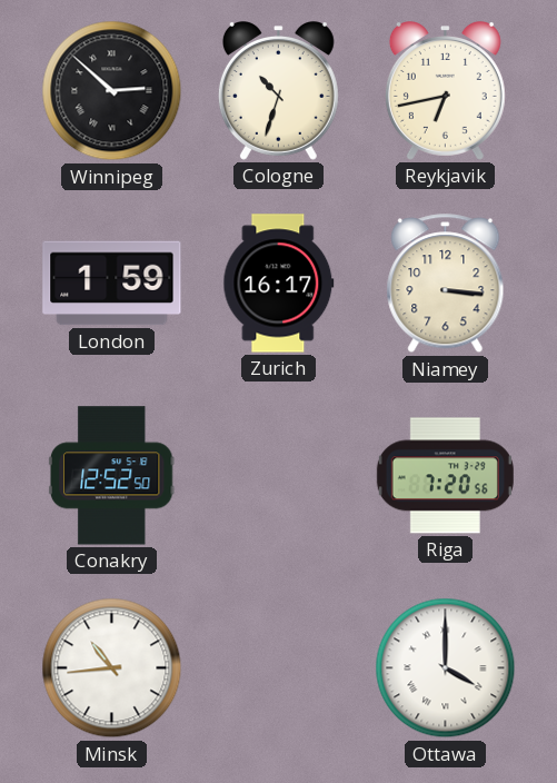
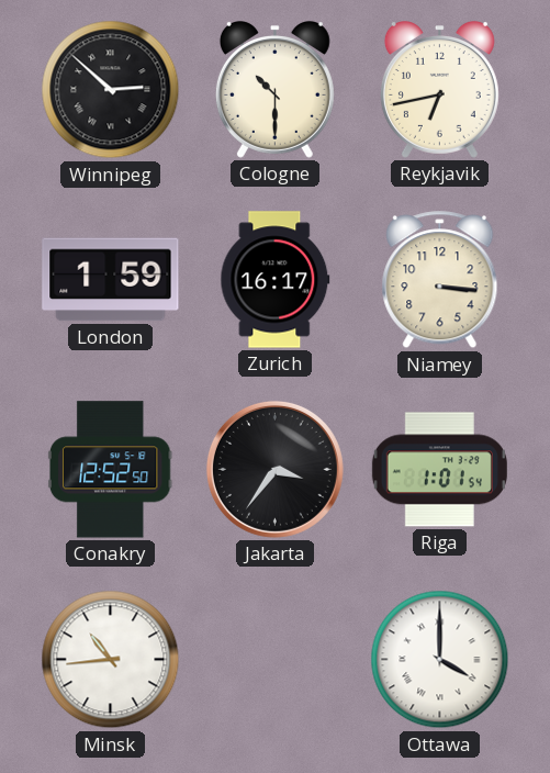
Cologne: 10:33 -> 10:30
Jakarta: none -> 3:36
Riga: 7:20 -> 1:01
